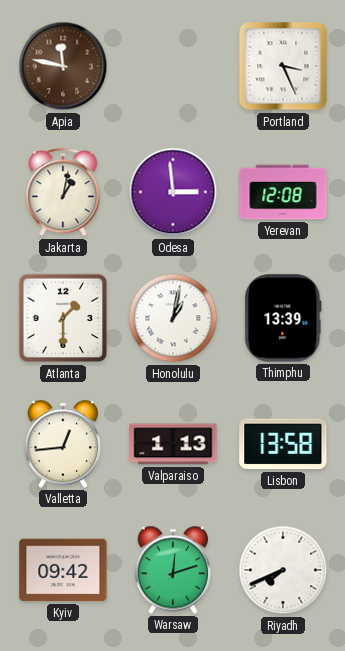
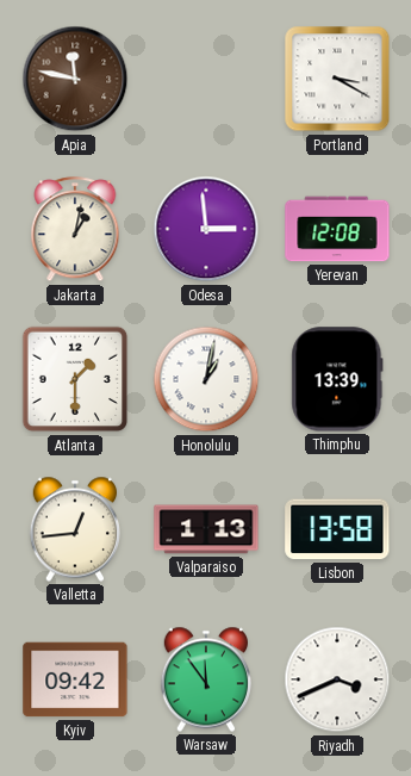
Portland: 3:26 -> 3:20
Warsaw: 12:12 -> 11:54
Riyadh: 7:41 -> 3:41
